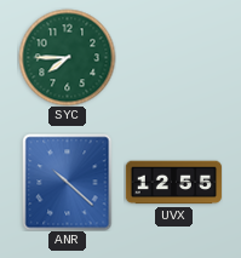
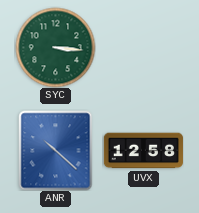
SYC: 7:45 -> 3:16
UVX: 12:55 -> 12:58
